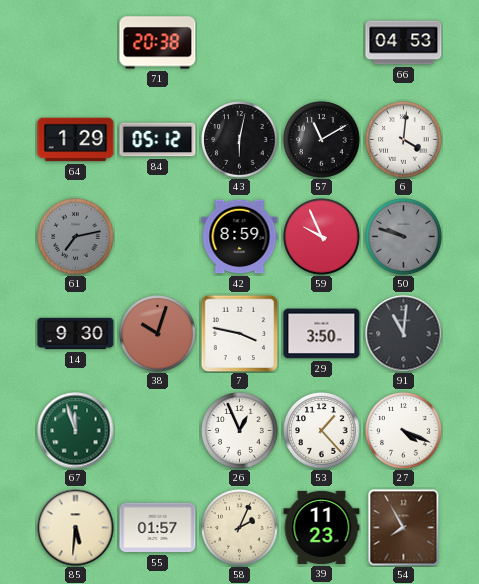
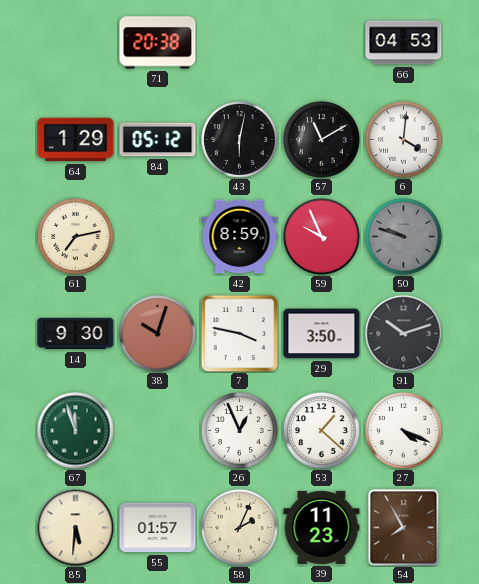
61 dial: grey -> cream
91: 11:01 -> 10:12
53: 1:23 -> 1:22
